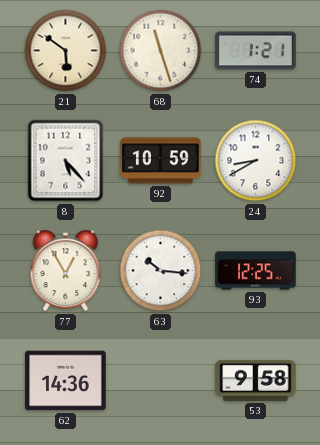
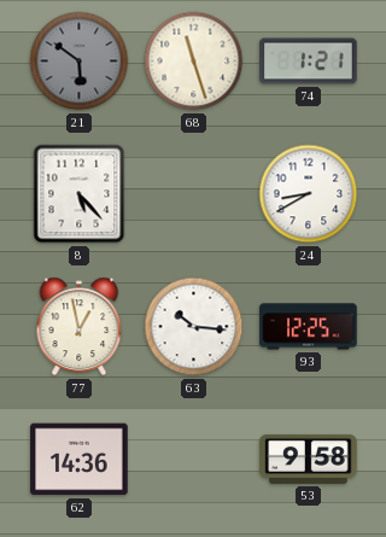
21 dial: cream -> grey
92: 10:59 -> none
77: 12:55 -> 12:58
